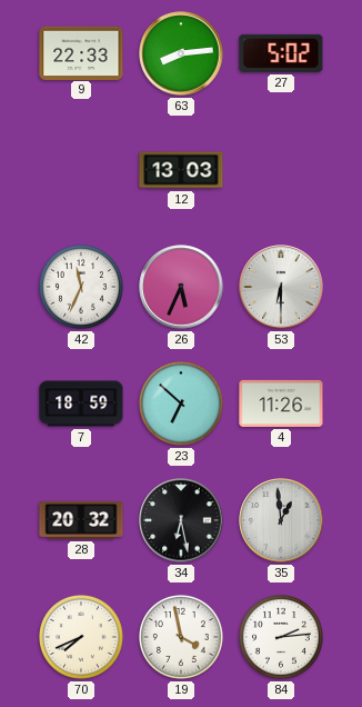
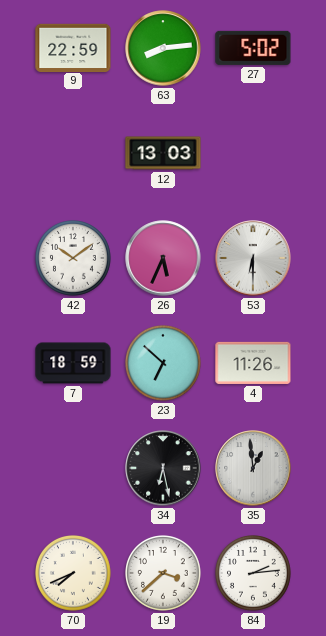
9: 22:33 -> 22:59
42: 11:34 -> 10:09
28: 20:32 -> none
19: 3:58 -> 3:38
